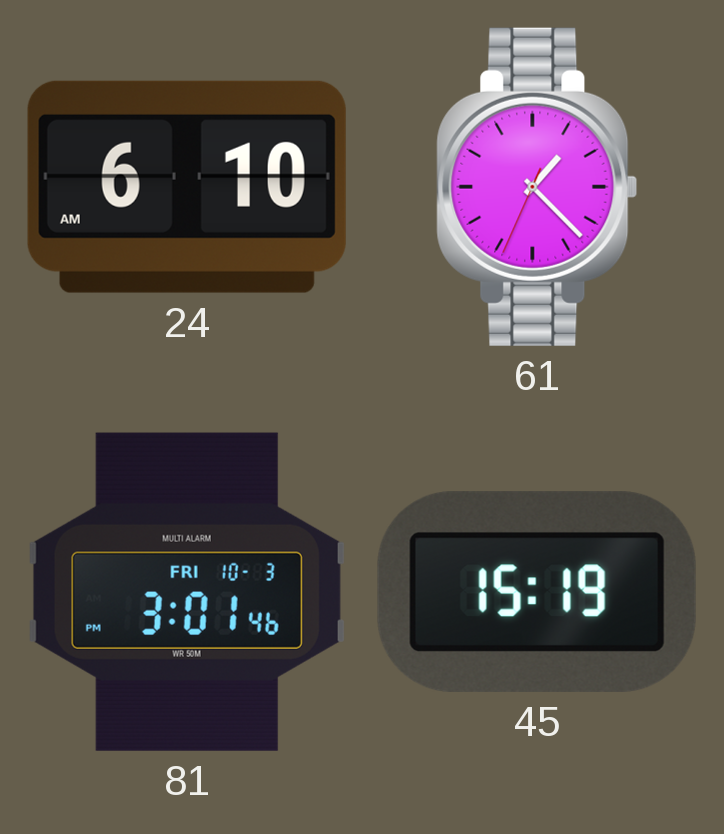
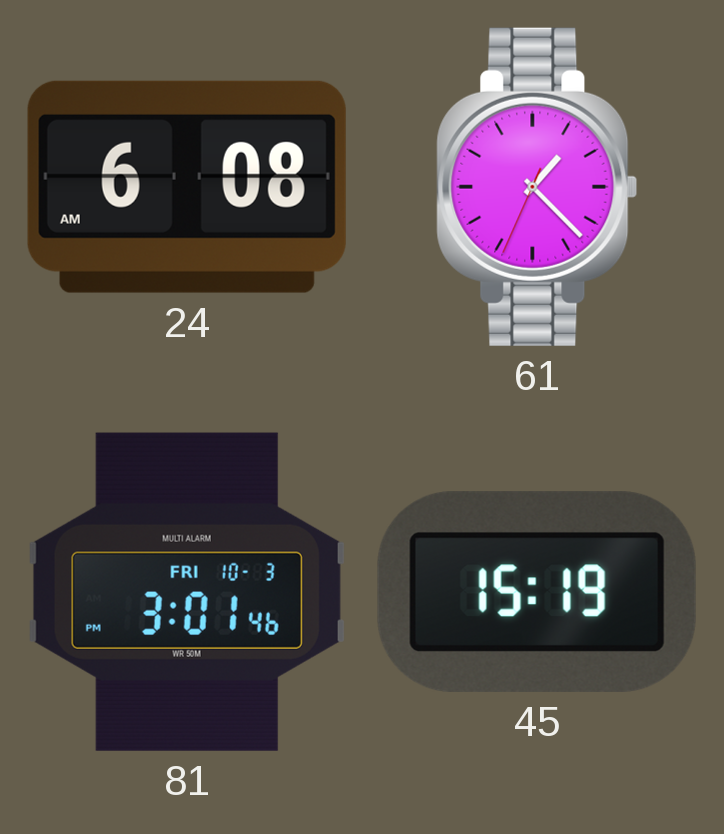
24: 6:10 -> 6:08
